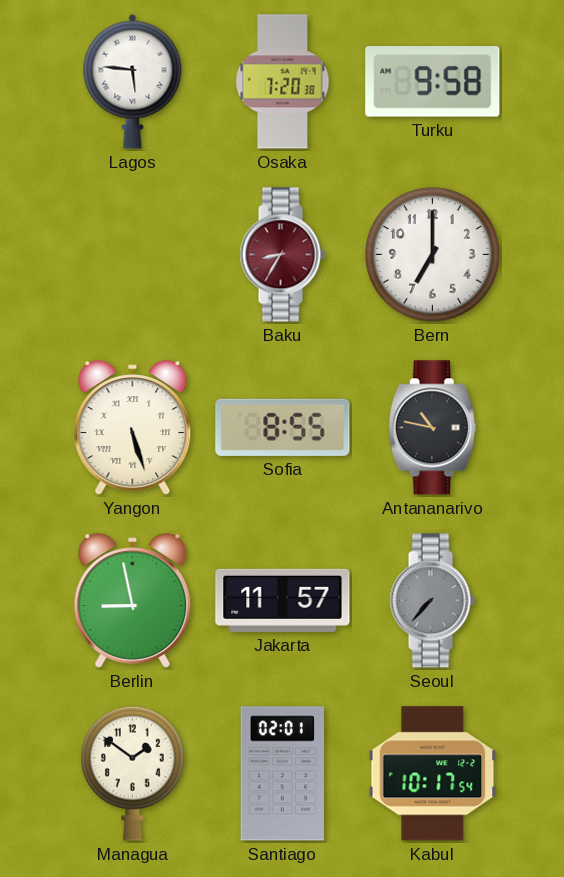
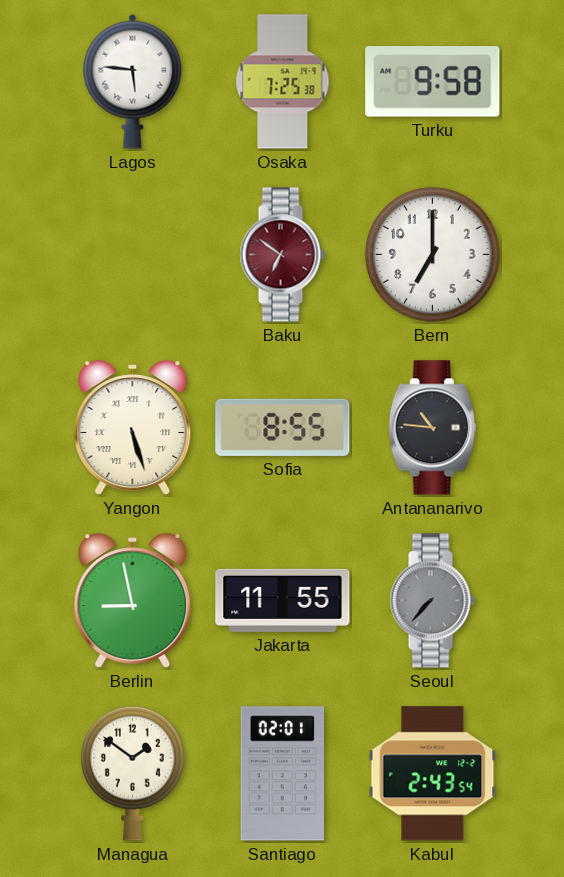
Osaka: 7:20 -> 7:25
Baku: 8:35 -> 6:51
Antananarivo: 10:47 -> 10:46
Jakarta: 11:57 -> 11:55
Kabul: 10:17 -> 2:43
